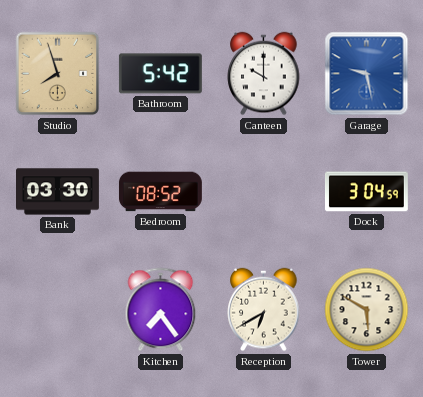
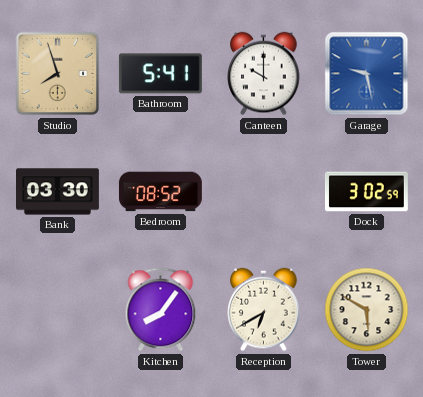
Bathroom: 5:42 -> 5:41
Dock: 3:04 -> 3:02
Kitchen: 7:24 -> 8:06
